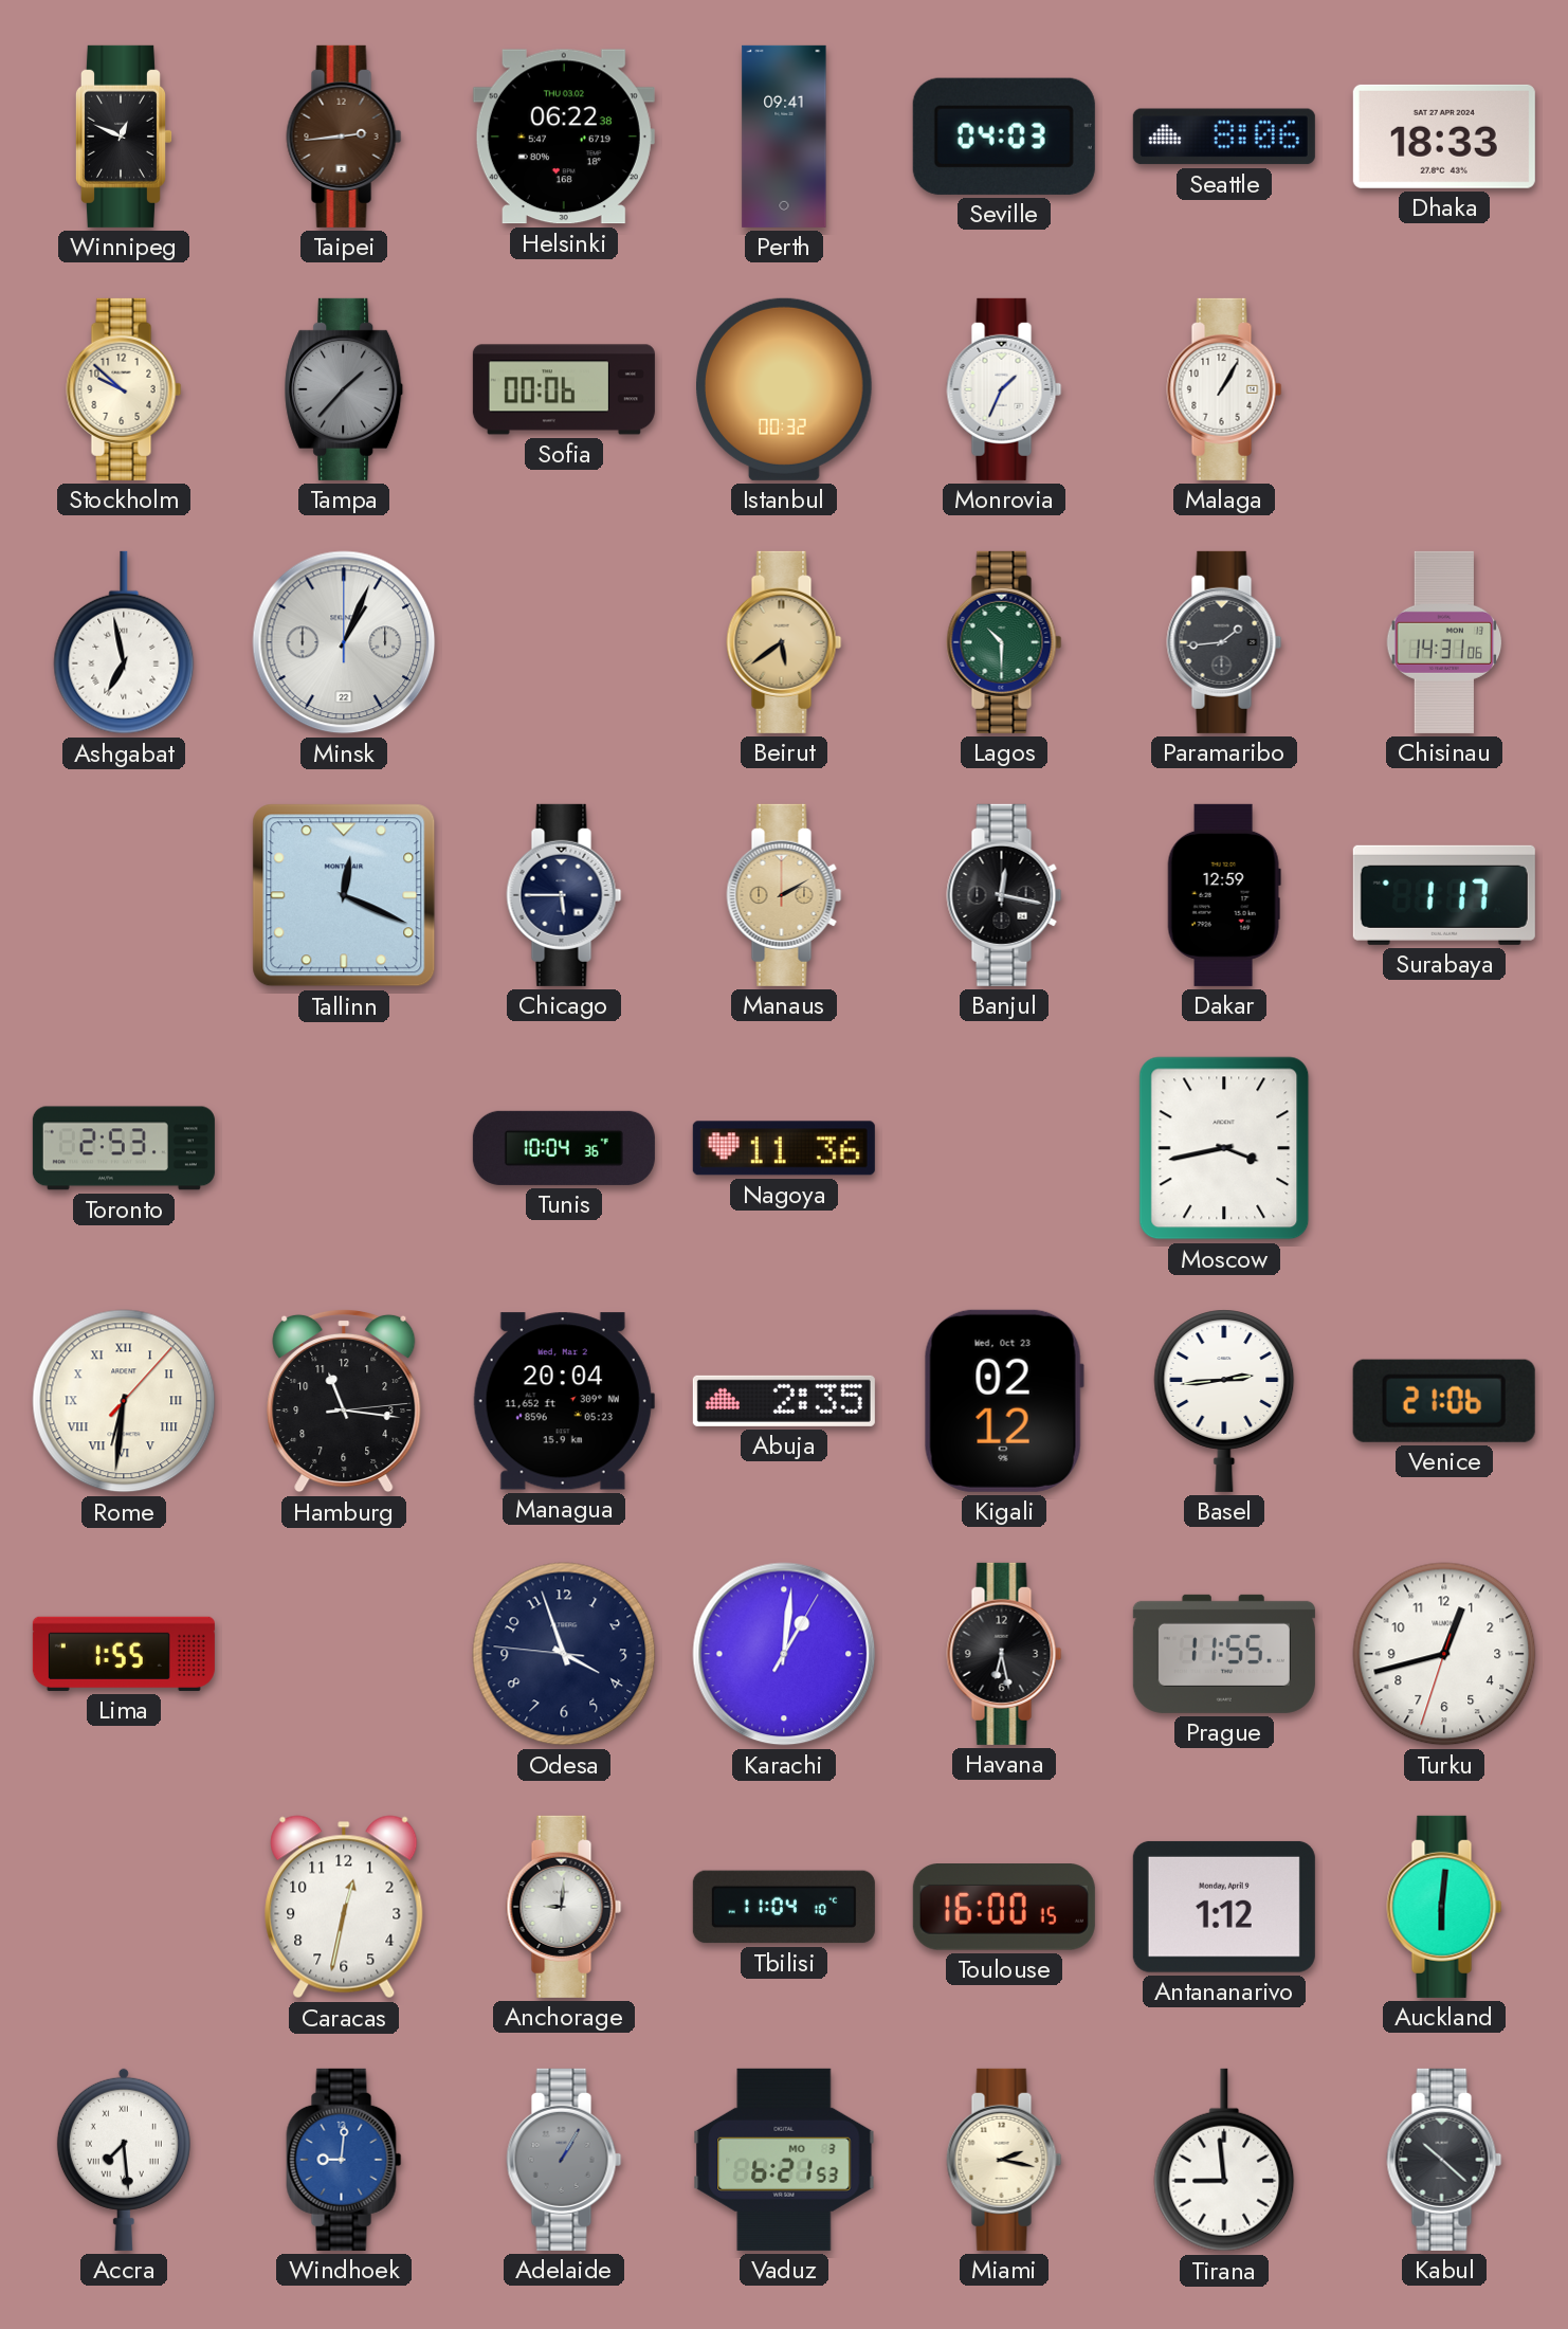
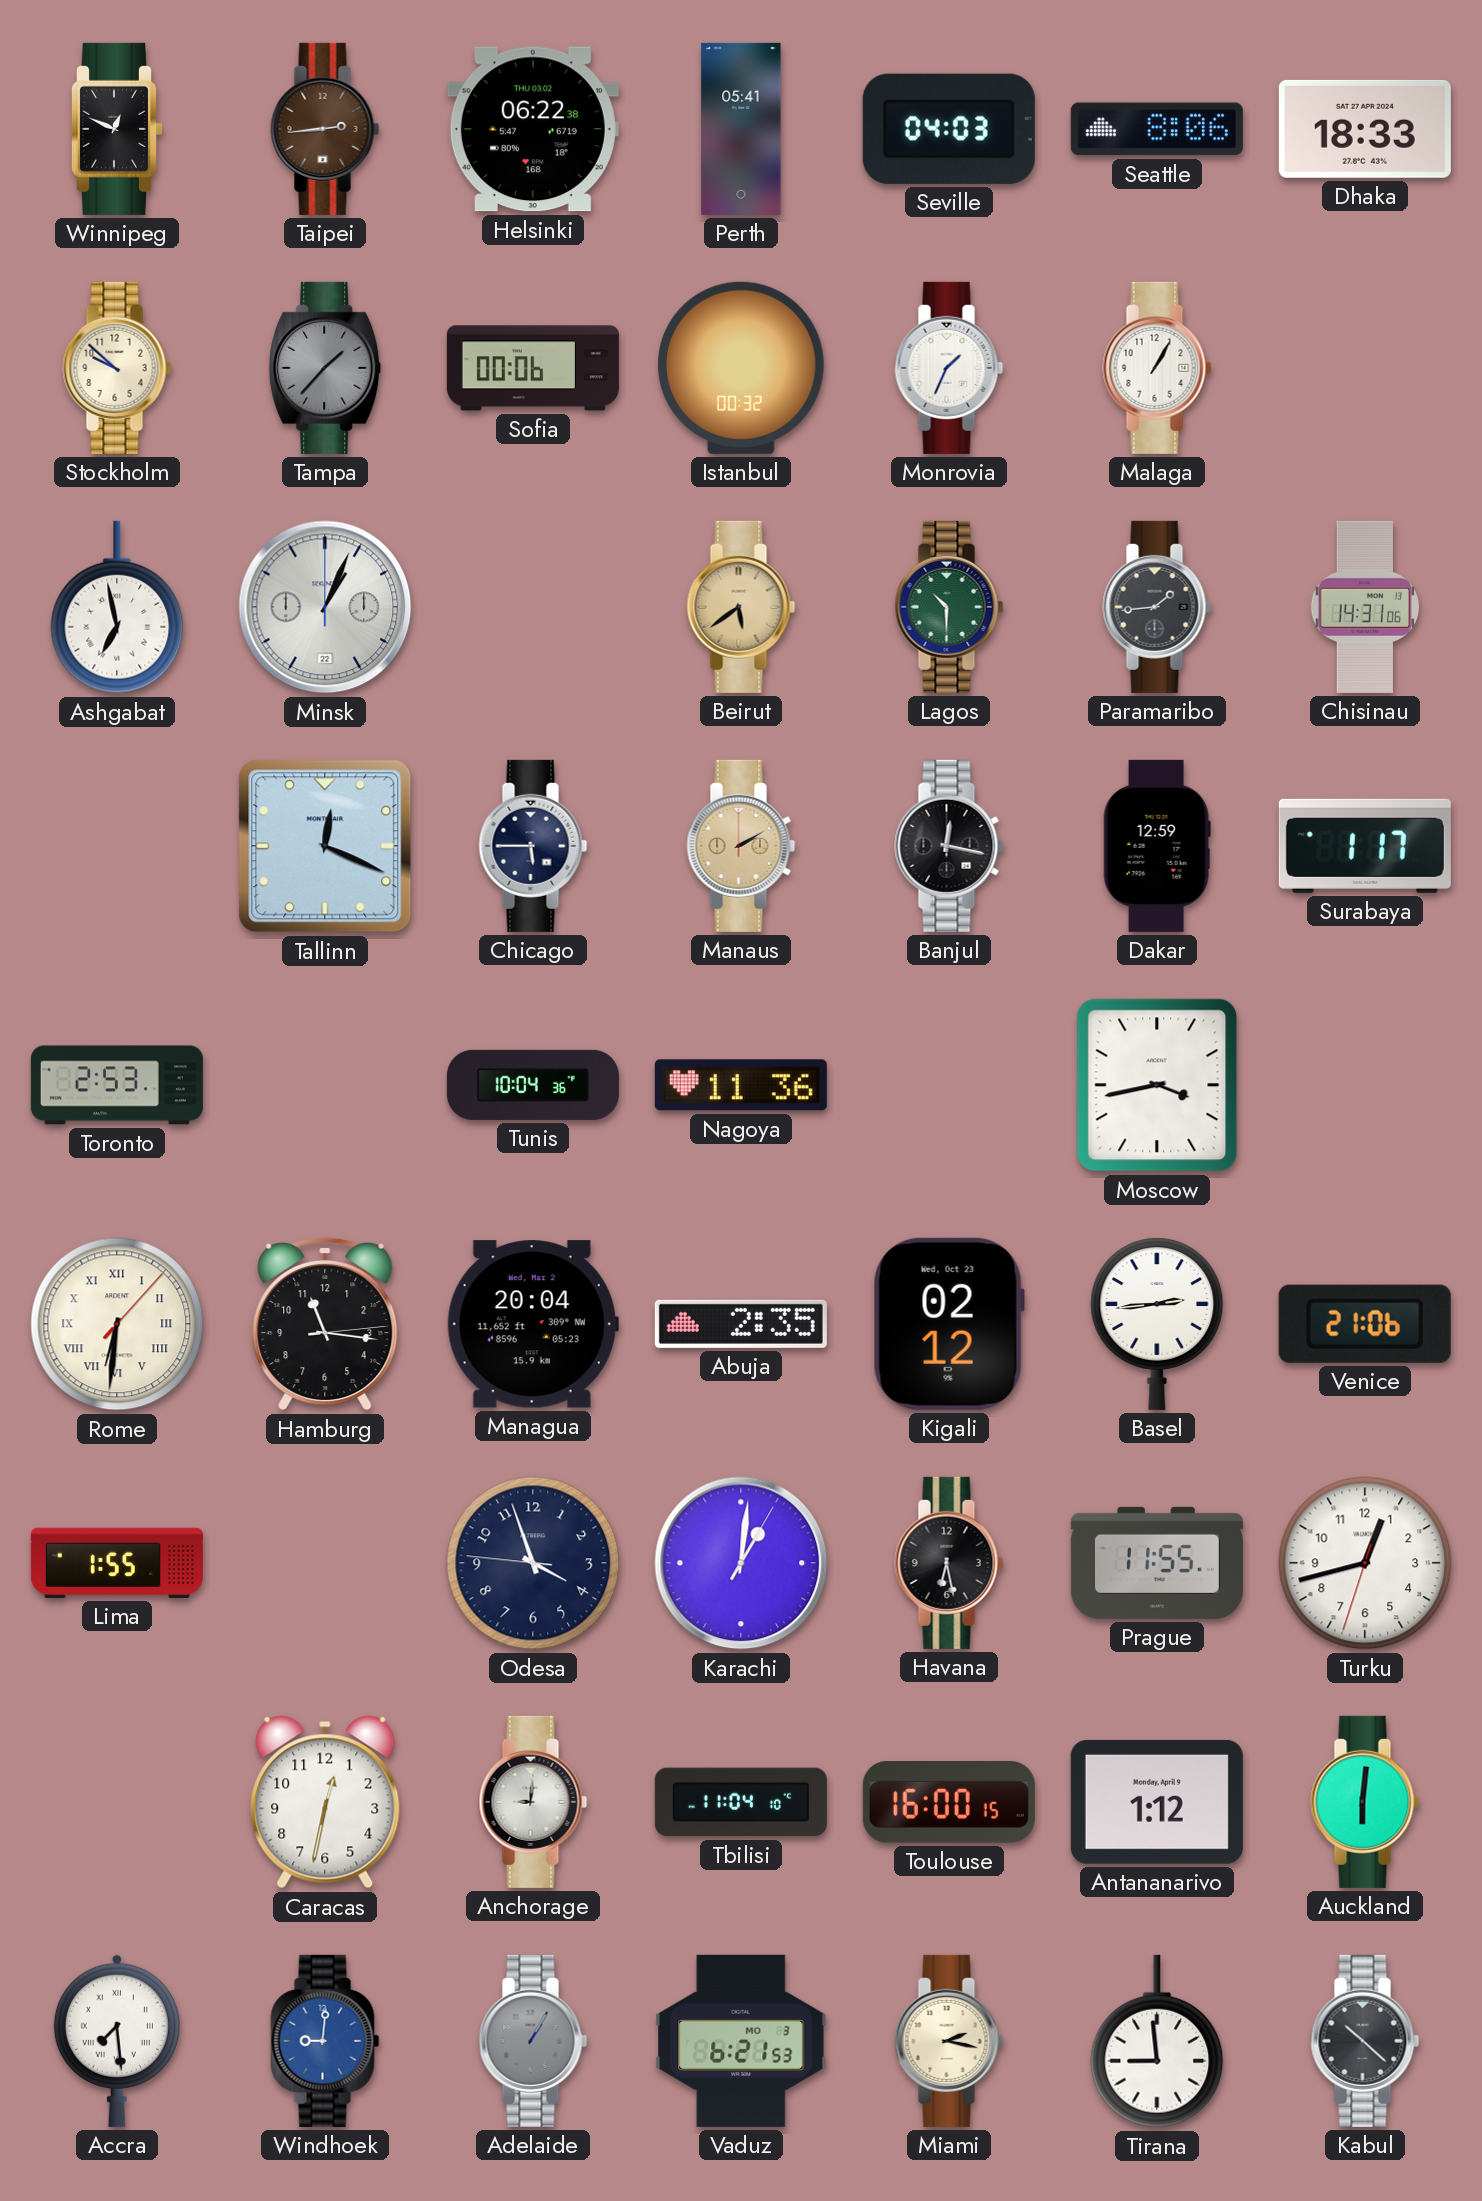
Perth: 09:41 -> 05:41
